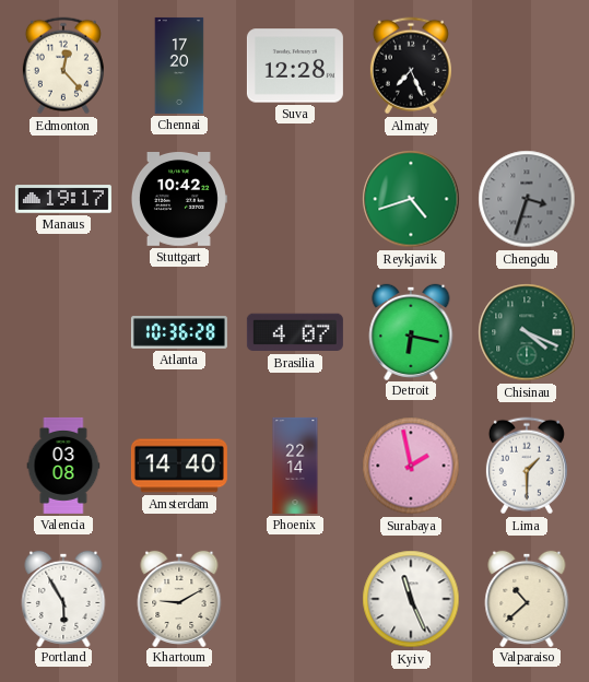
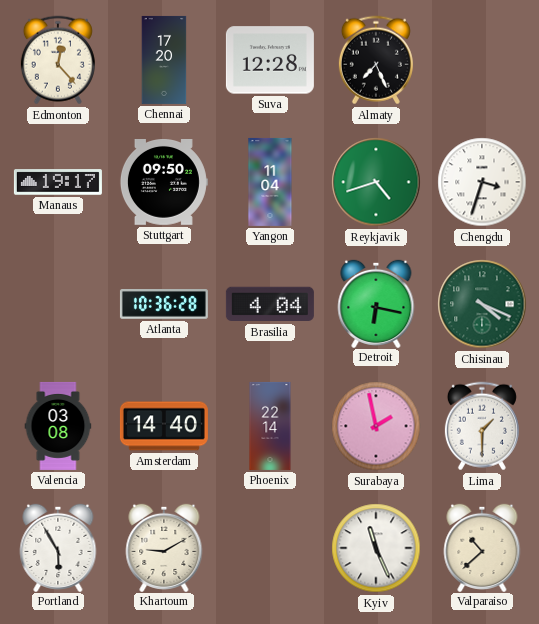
Stuttgart: 10:42 -> 09:50
Yangon: none -> 11:04
Chengdu dial: grey -> white
Brasilia: 4:07 -> 4:04
